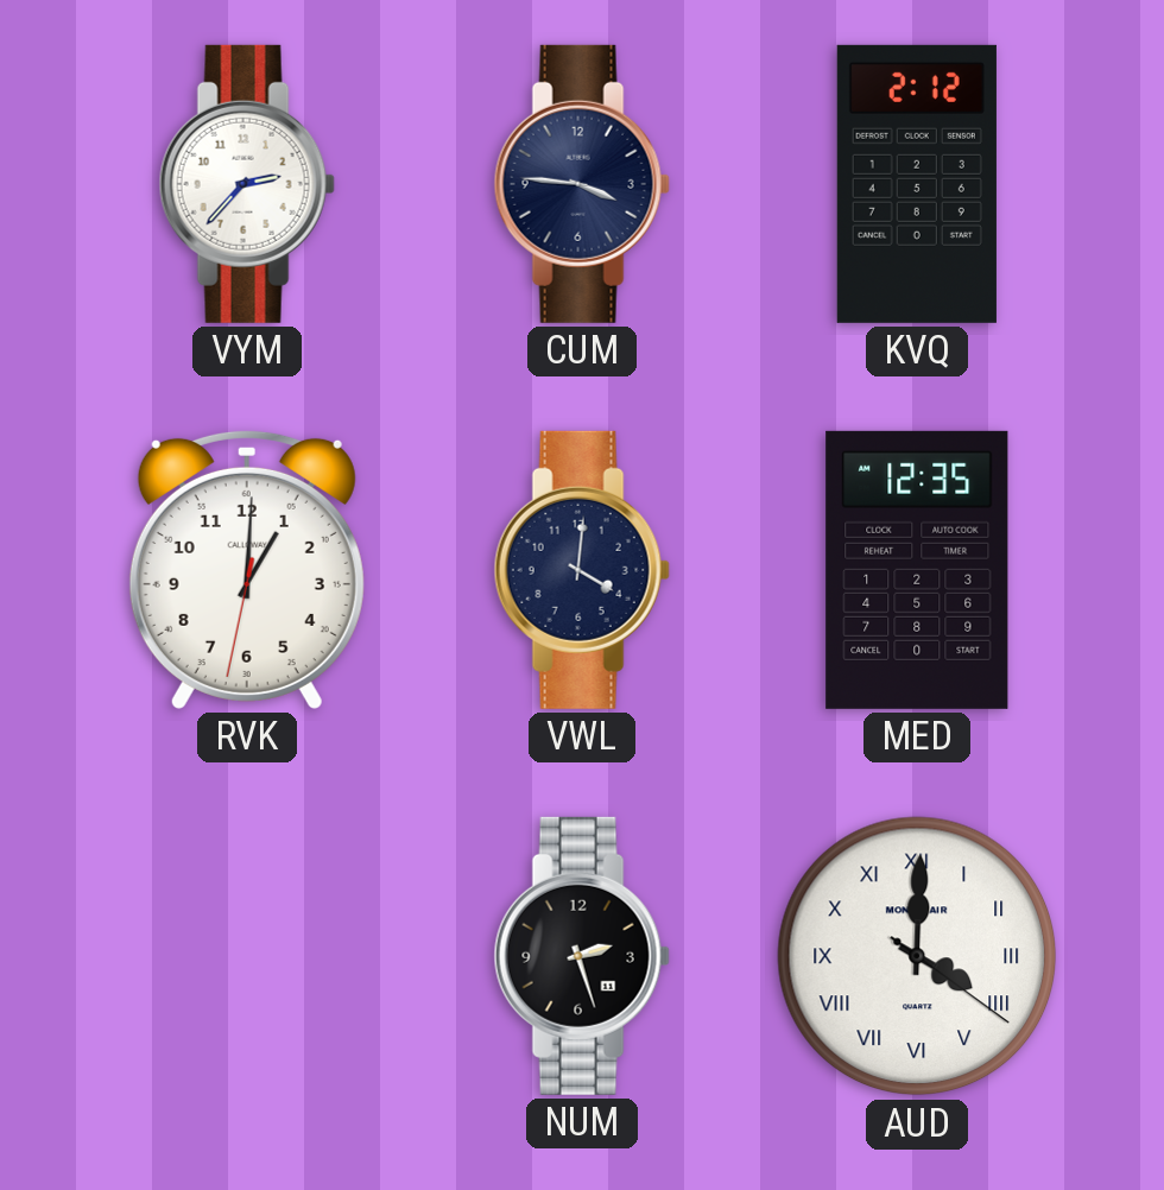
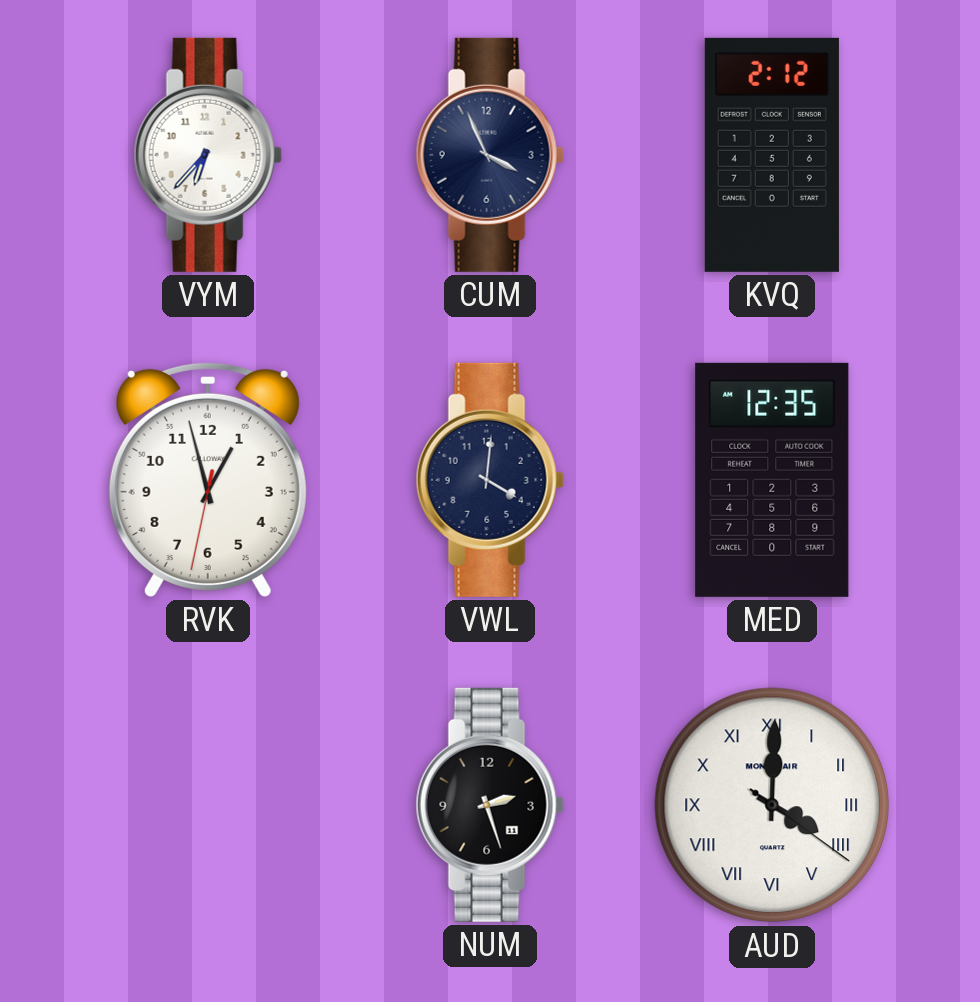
VYM: 2:37 -> 6:37
CUM: 3:46 -> 3:56
RVK: 1:00 -> 12:57
